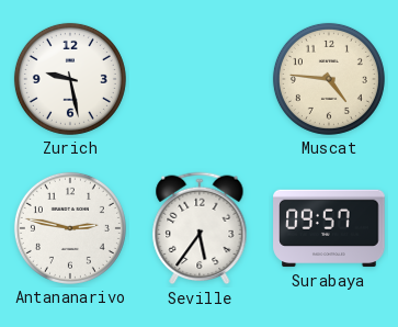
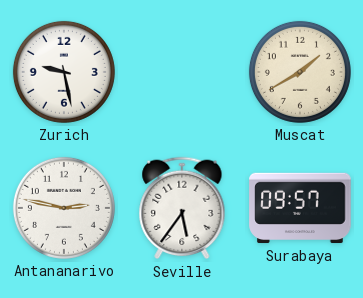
Muscat: 4:46 -> 1:40
